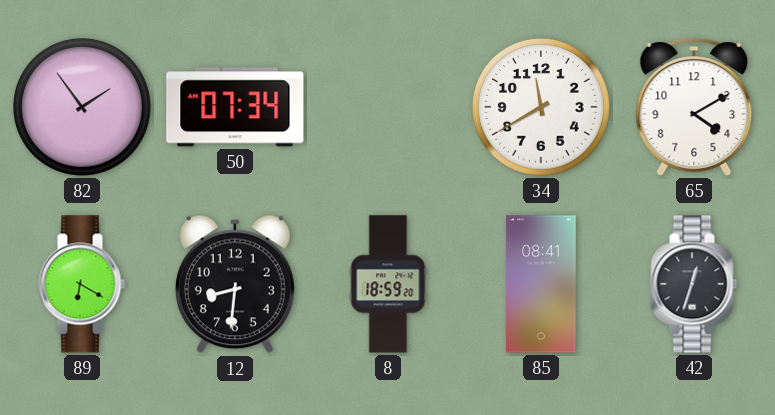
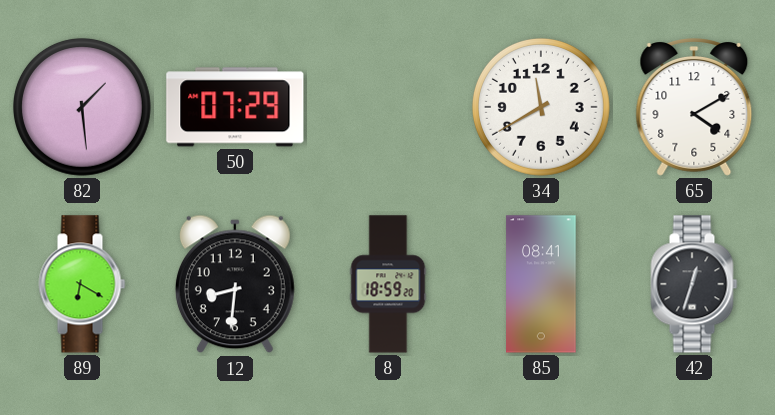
82: 1:54 -> 1:29
50: 07:34 -> 07:29
